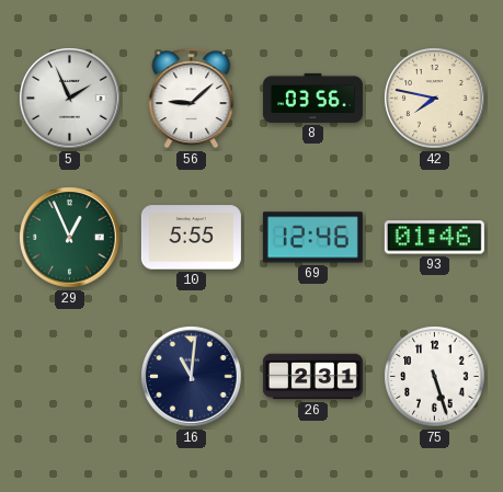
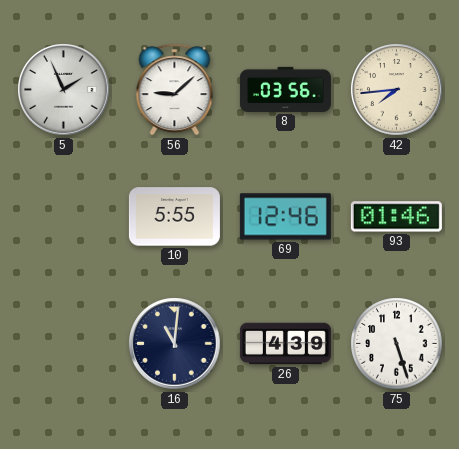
42: 7:47 -> 7:44
29: 12:56 -> none
26: 2:31 -> 4:39
